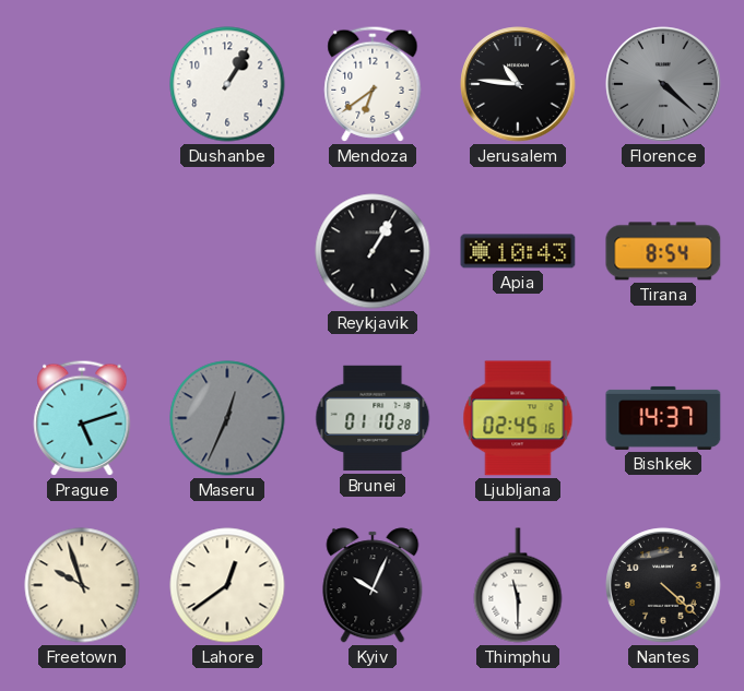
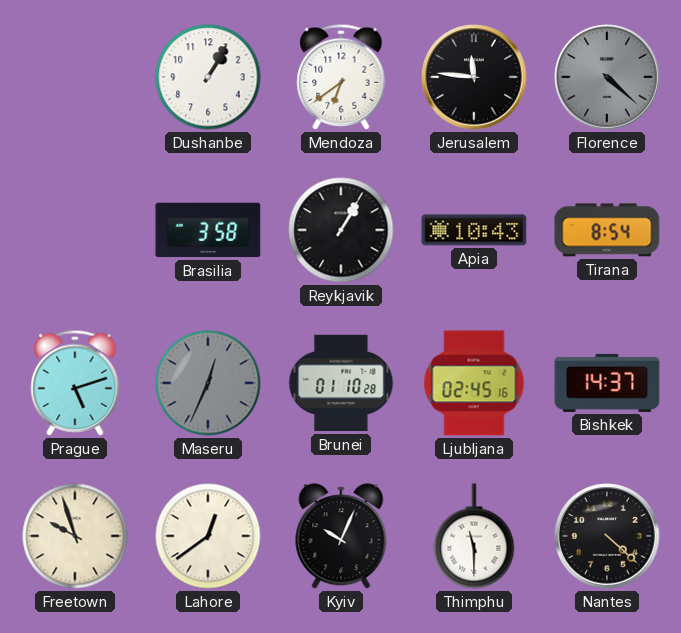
Jerusalem: 10:46 -> 11:46
Brasilia: none -> 3:58
